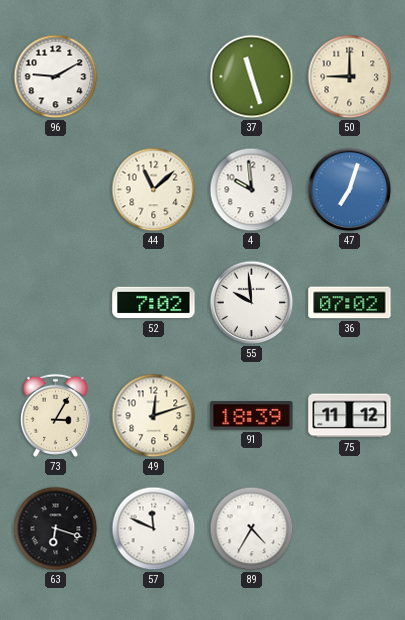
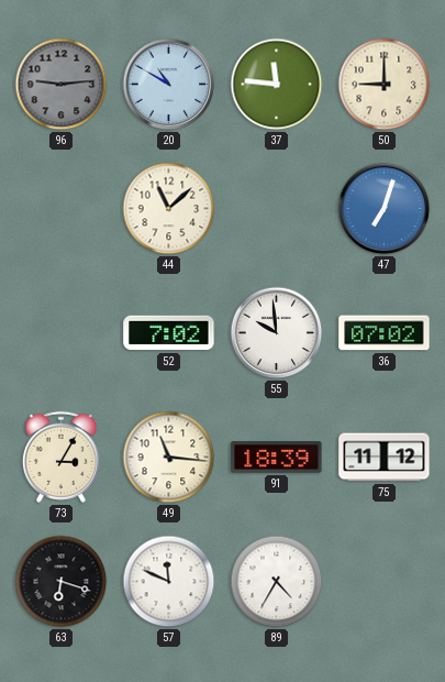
96: 9:10 -> 9:14
96 dial: white -> grey
20: none -> 10:50
37: 11:27 -> 11:46
4: 9:59 -> none
49: 12:12 -> 11:16
